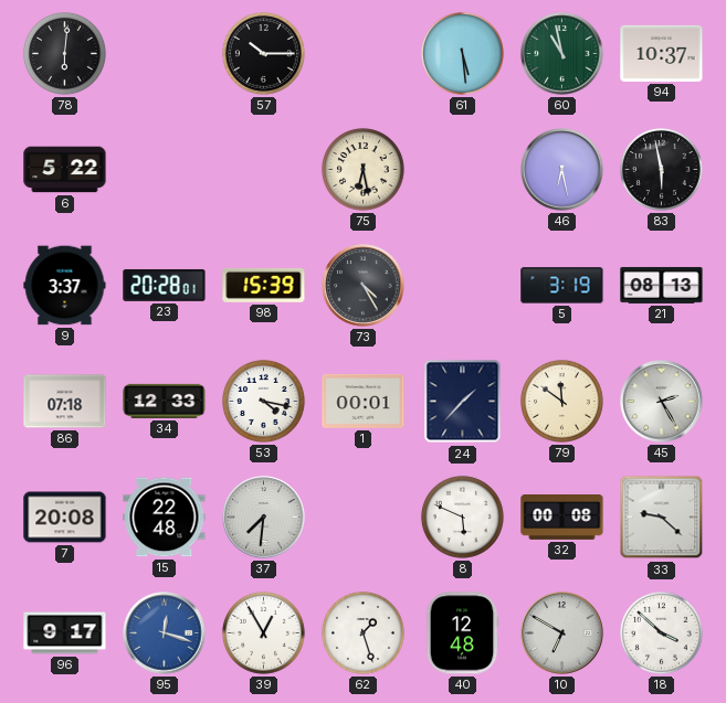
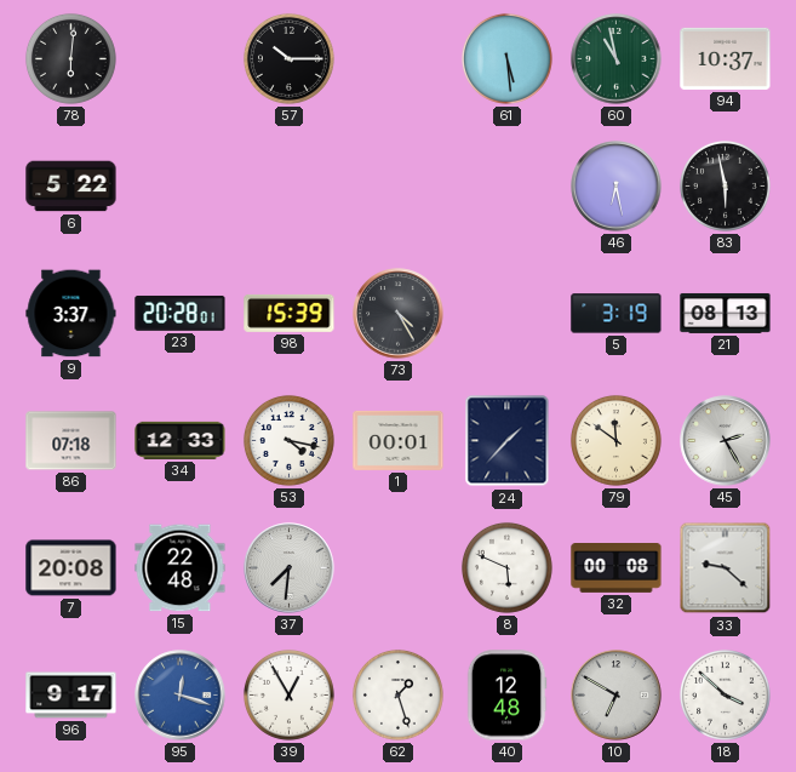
75: 6:28 -> none
